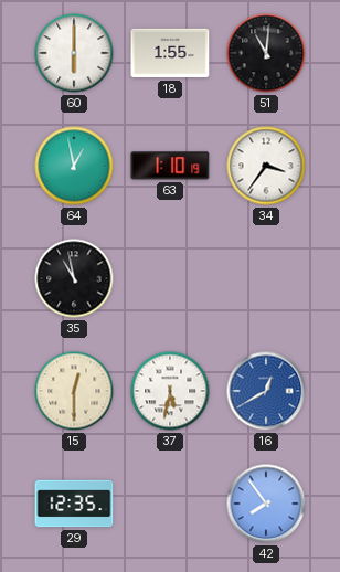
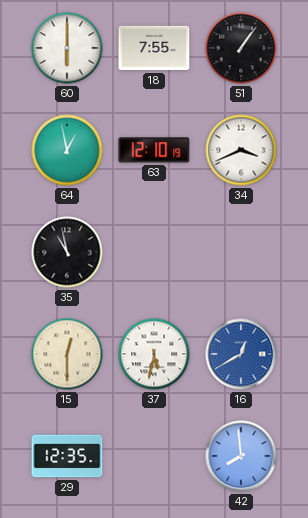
18: 1:55 -> 7:55
51: 11:01 -> 1:06
63: 1:10 -> 12:10
34: 3:36 -> 3:41
42: 7:54 -> 7:59
